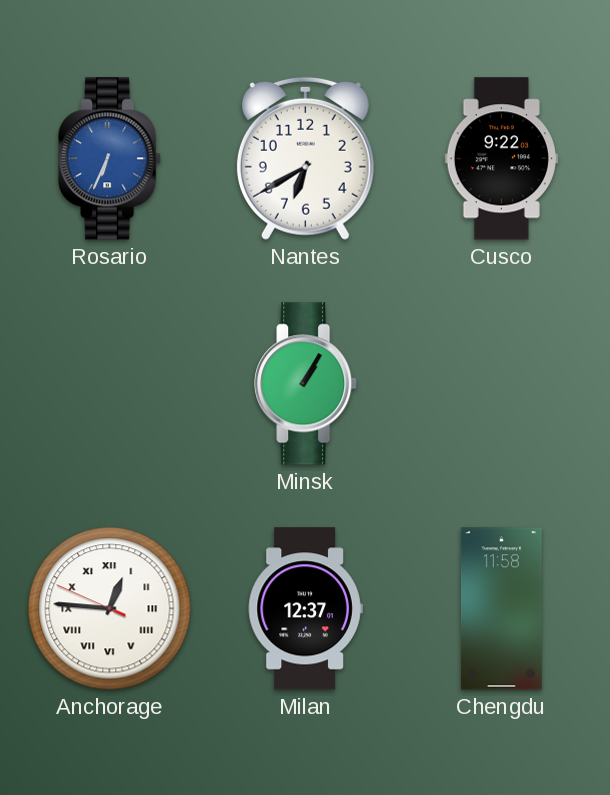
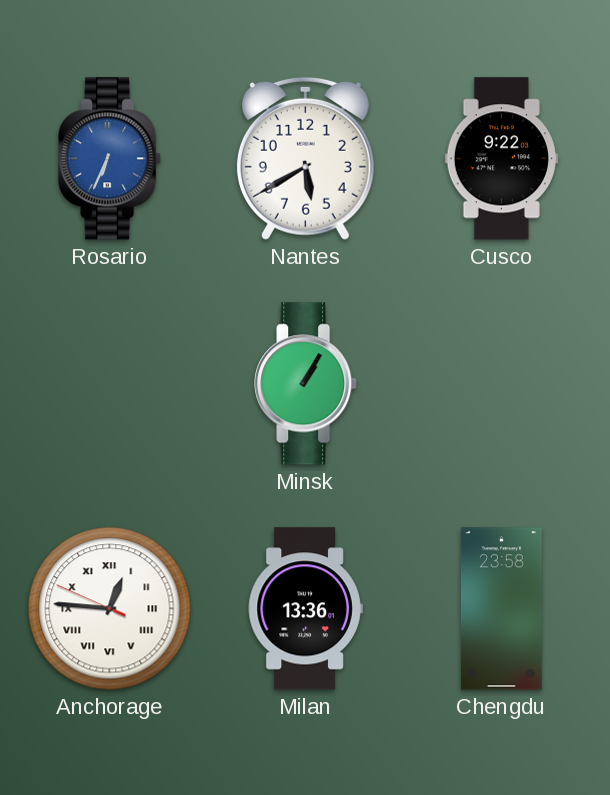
Nantes: 6:40 -> 5:40
Milan: 12:37 -> 13:36
Chengdu: 11:58 -> 23:58
